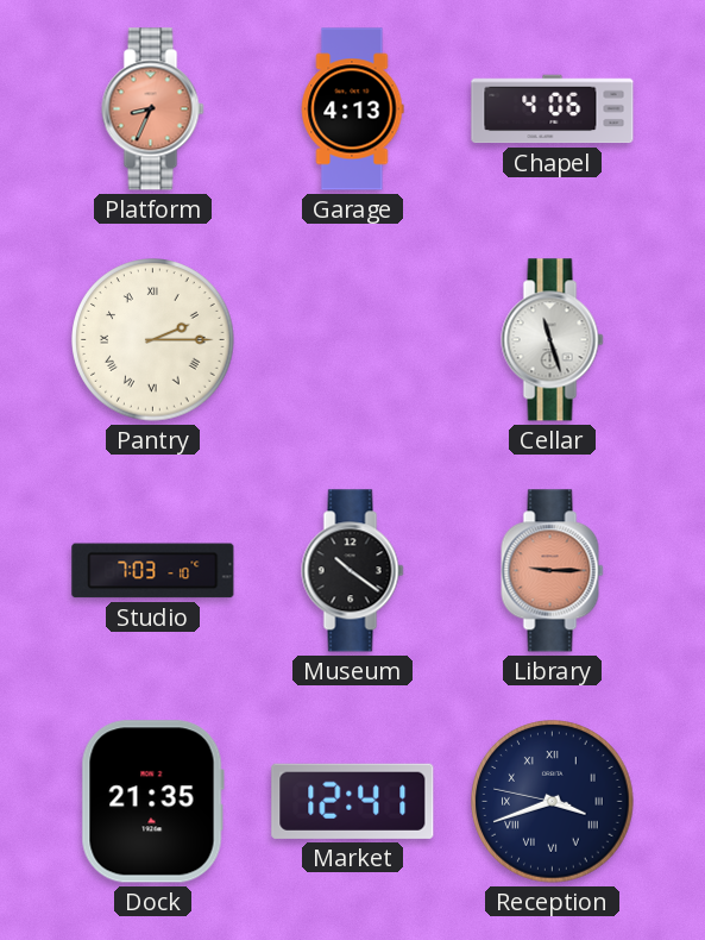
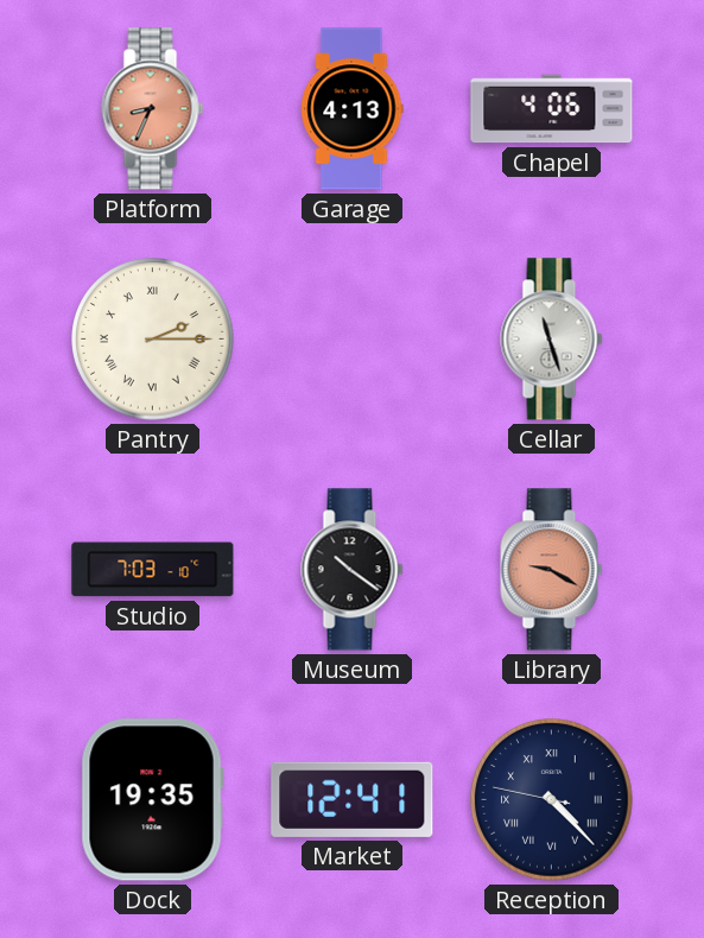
Library: 9:15 -> 9:20
Dock: 21:35 -> 19:35
Reception: 3:41 -> 4:22
